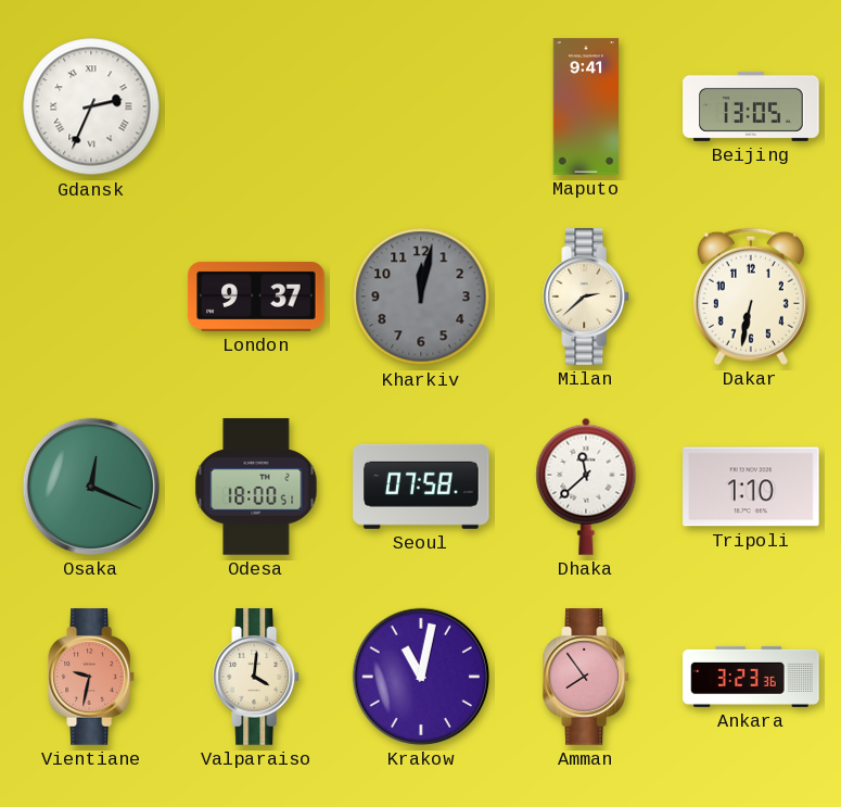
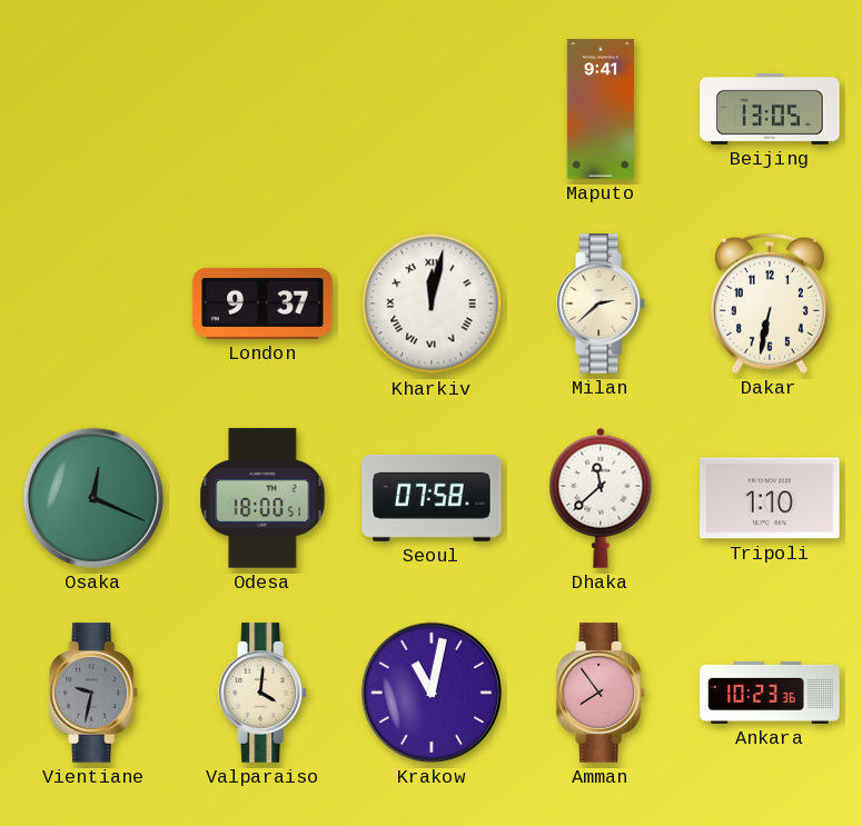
Gdansk: 2:34 -> none
Kharkiv dial: grey -> white
Kharkiv numerals: Arabic -> Roman
Vientiane dial: salmon -> grey
Ankara: 3:23 -> 10:23
